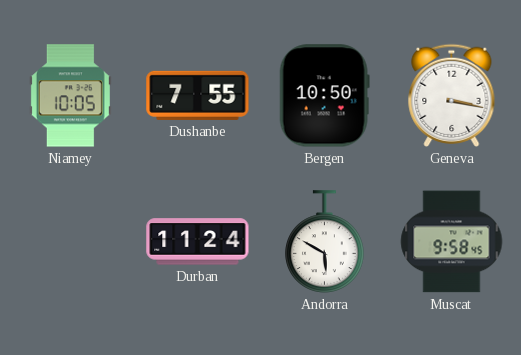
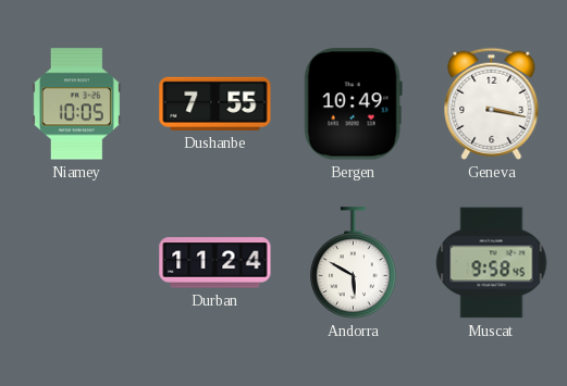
Bergen: 10:50 -> 10:49
